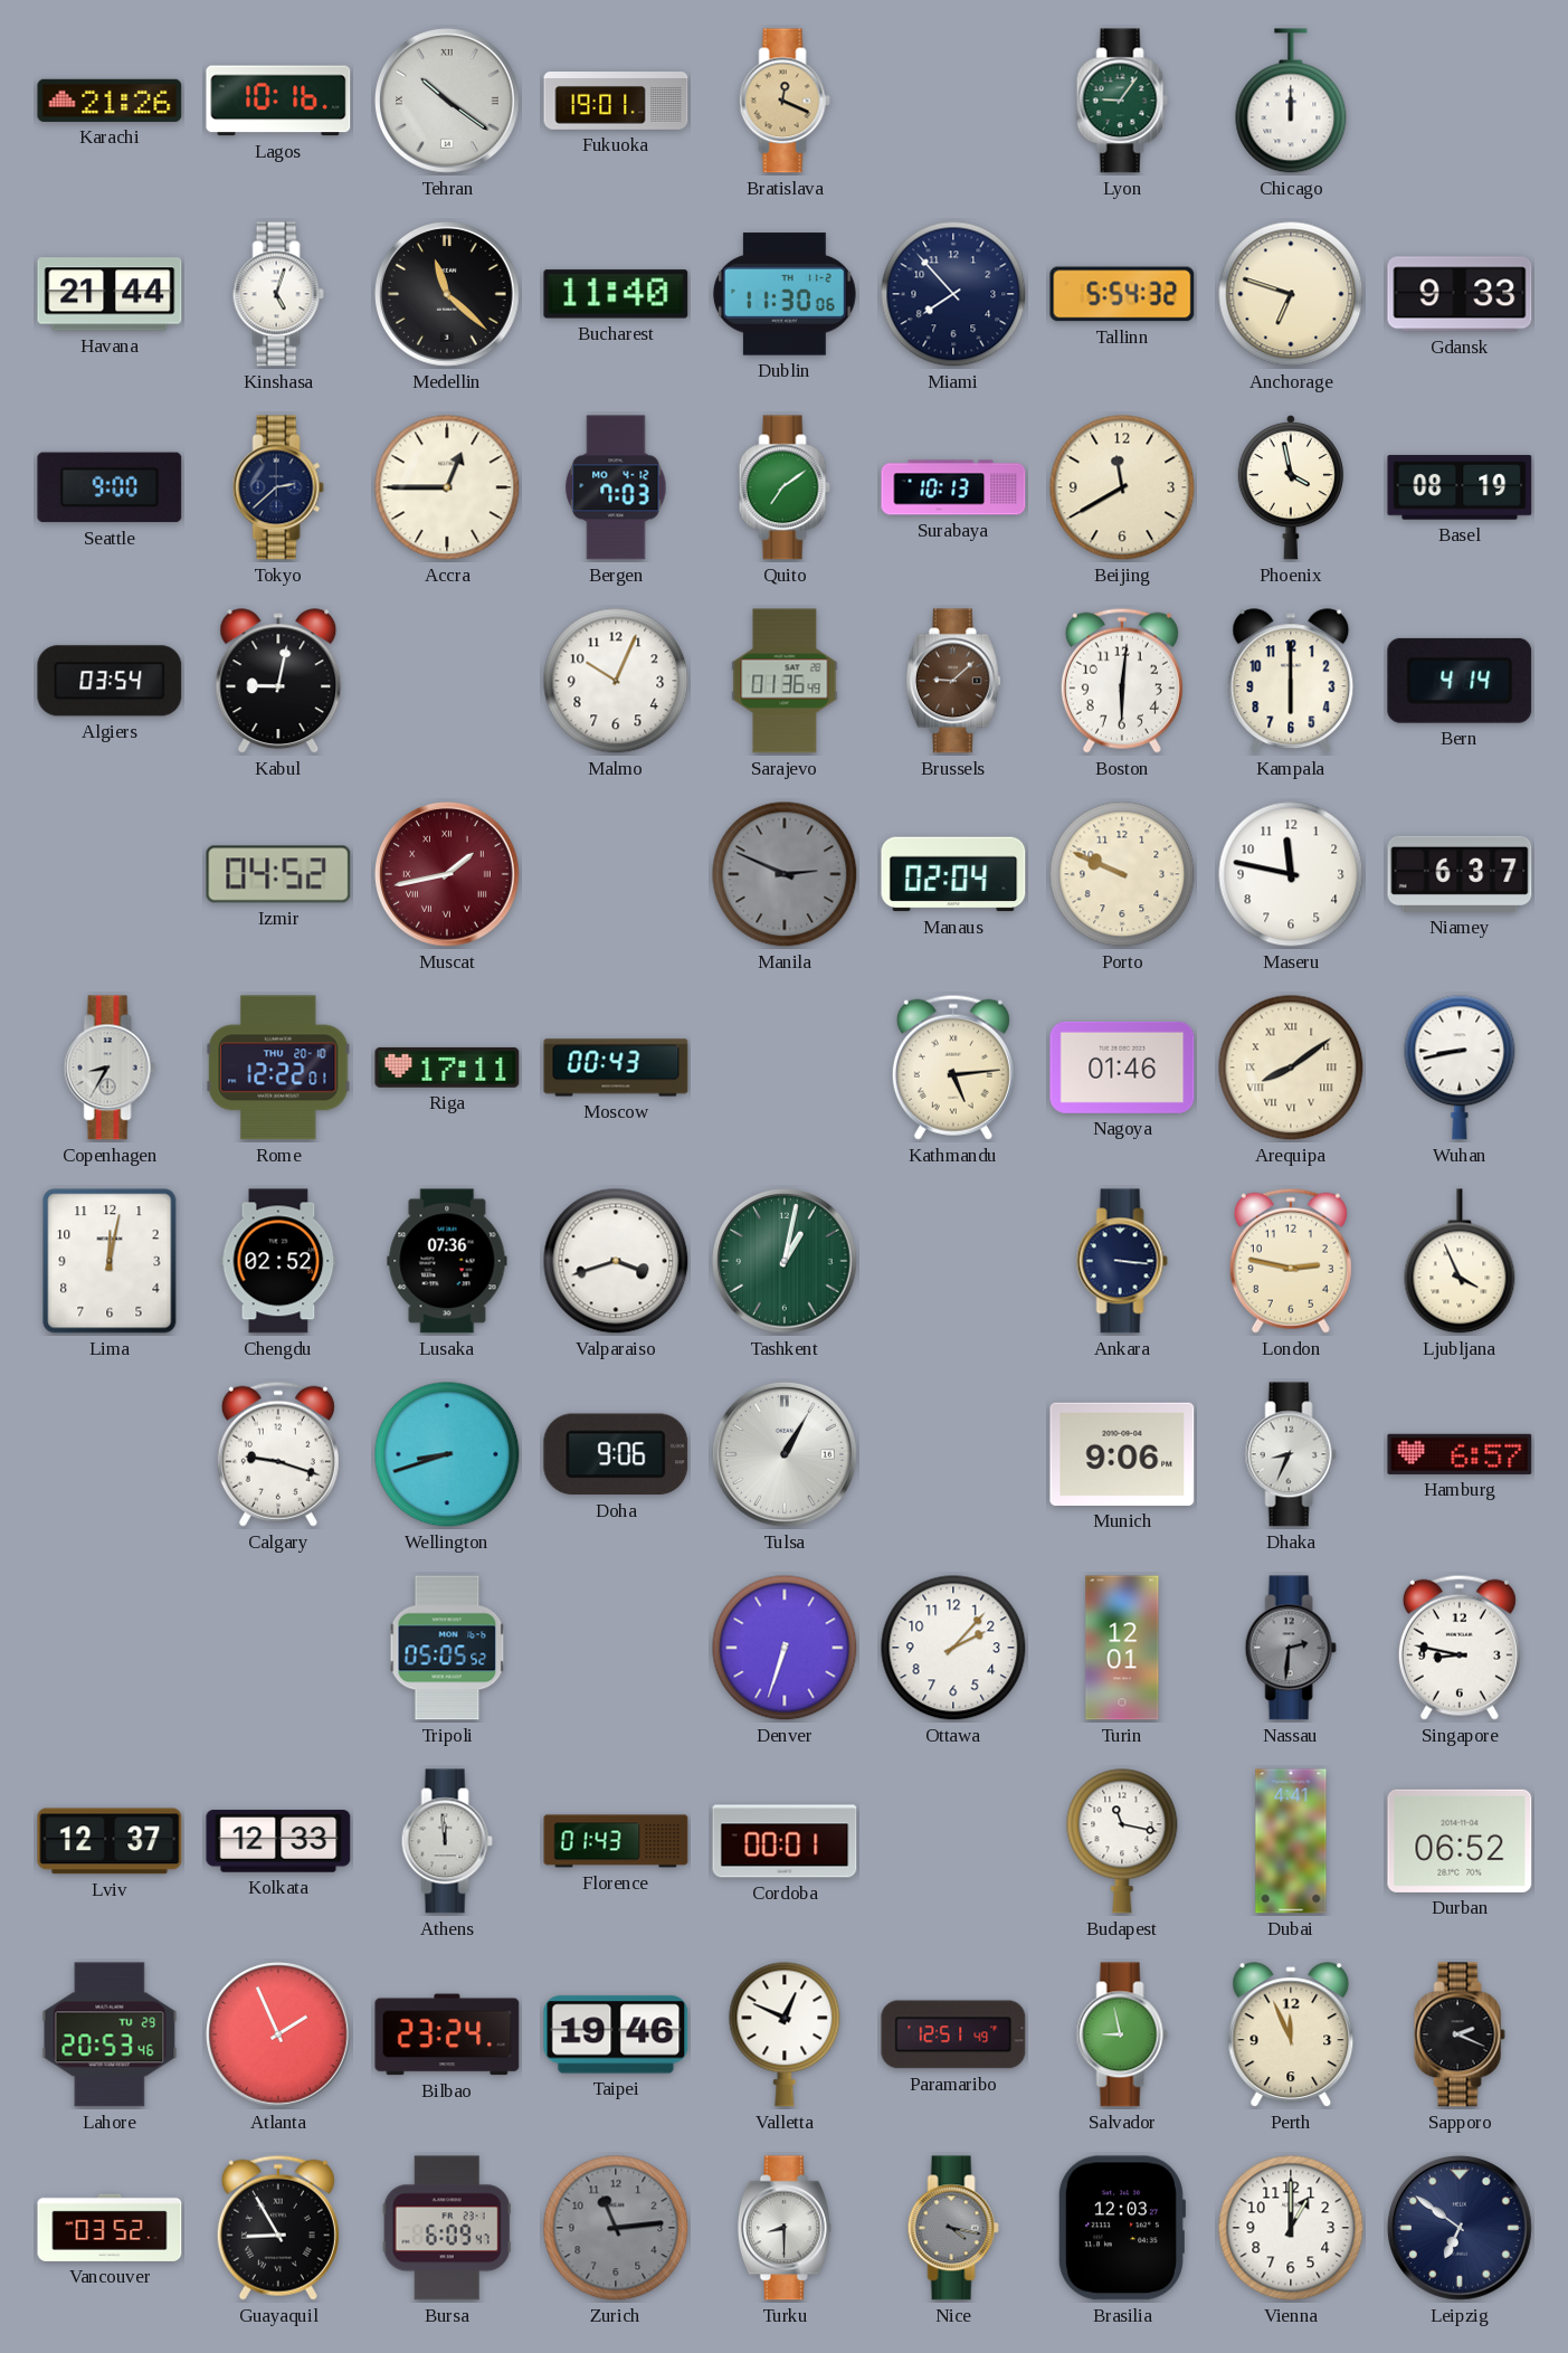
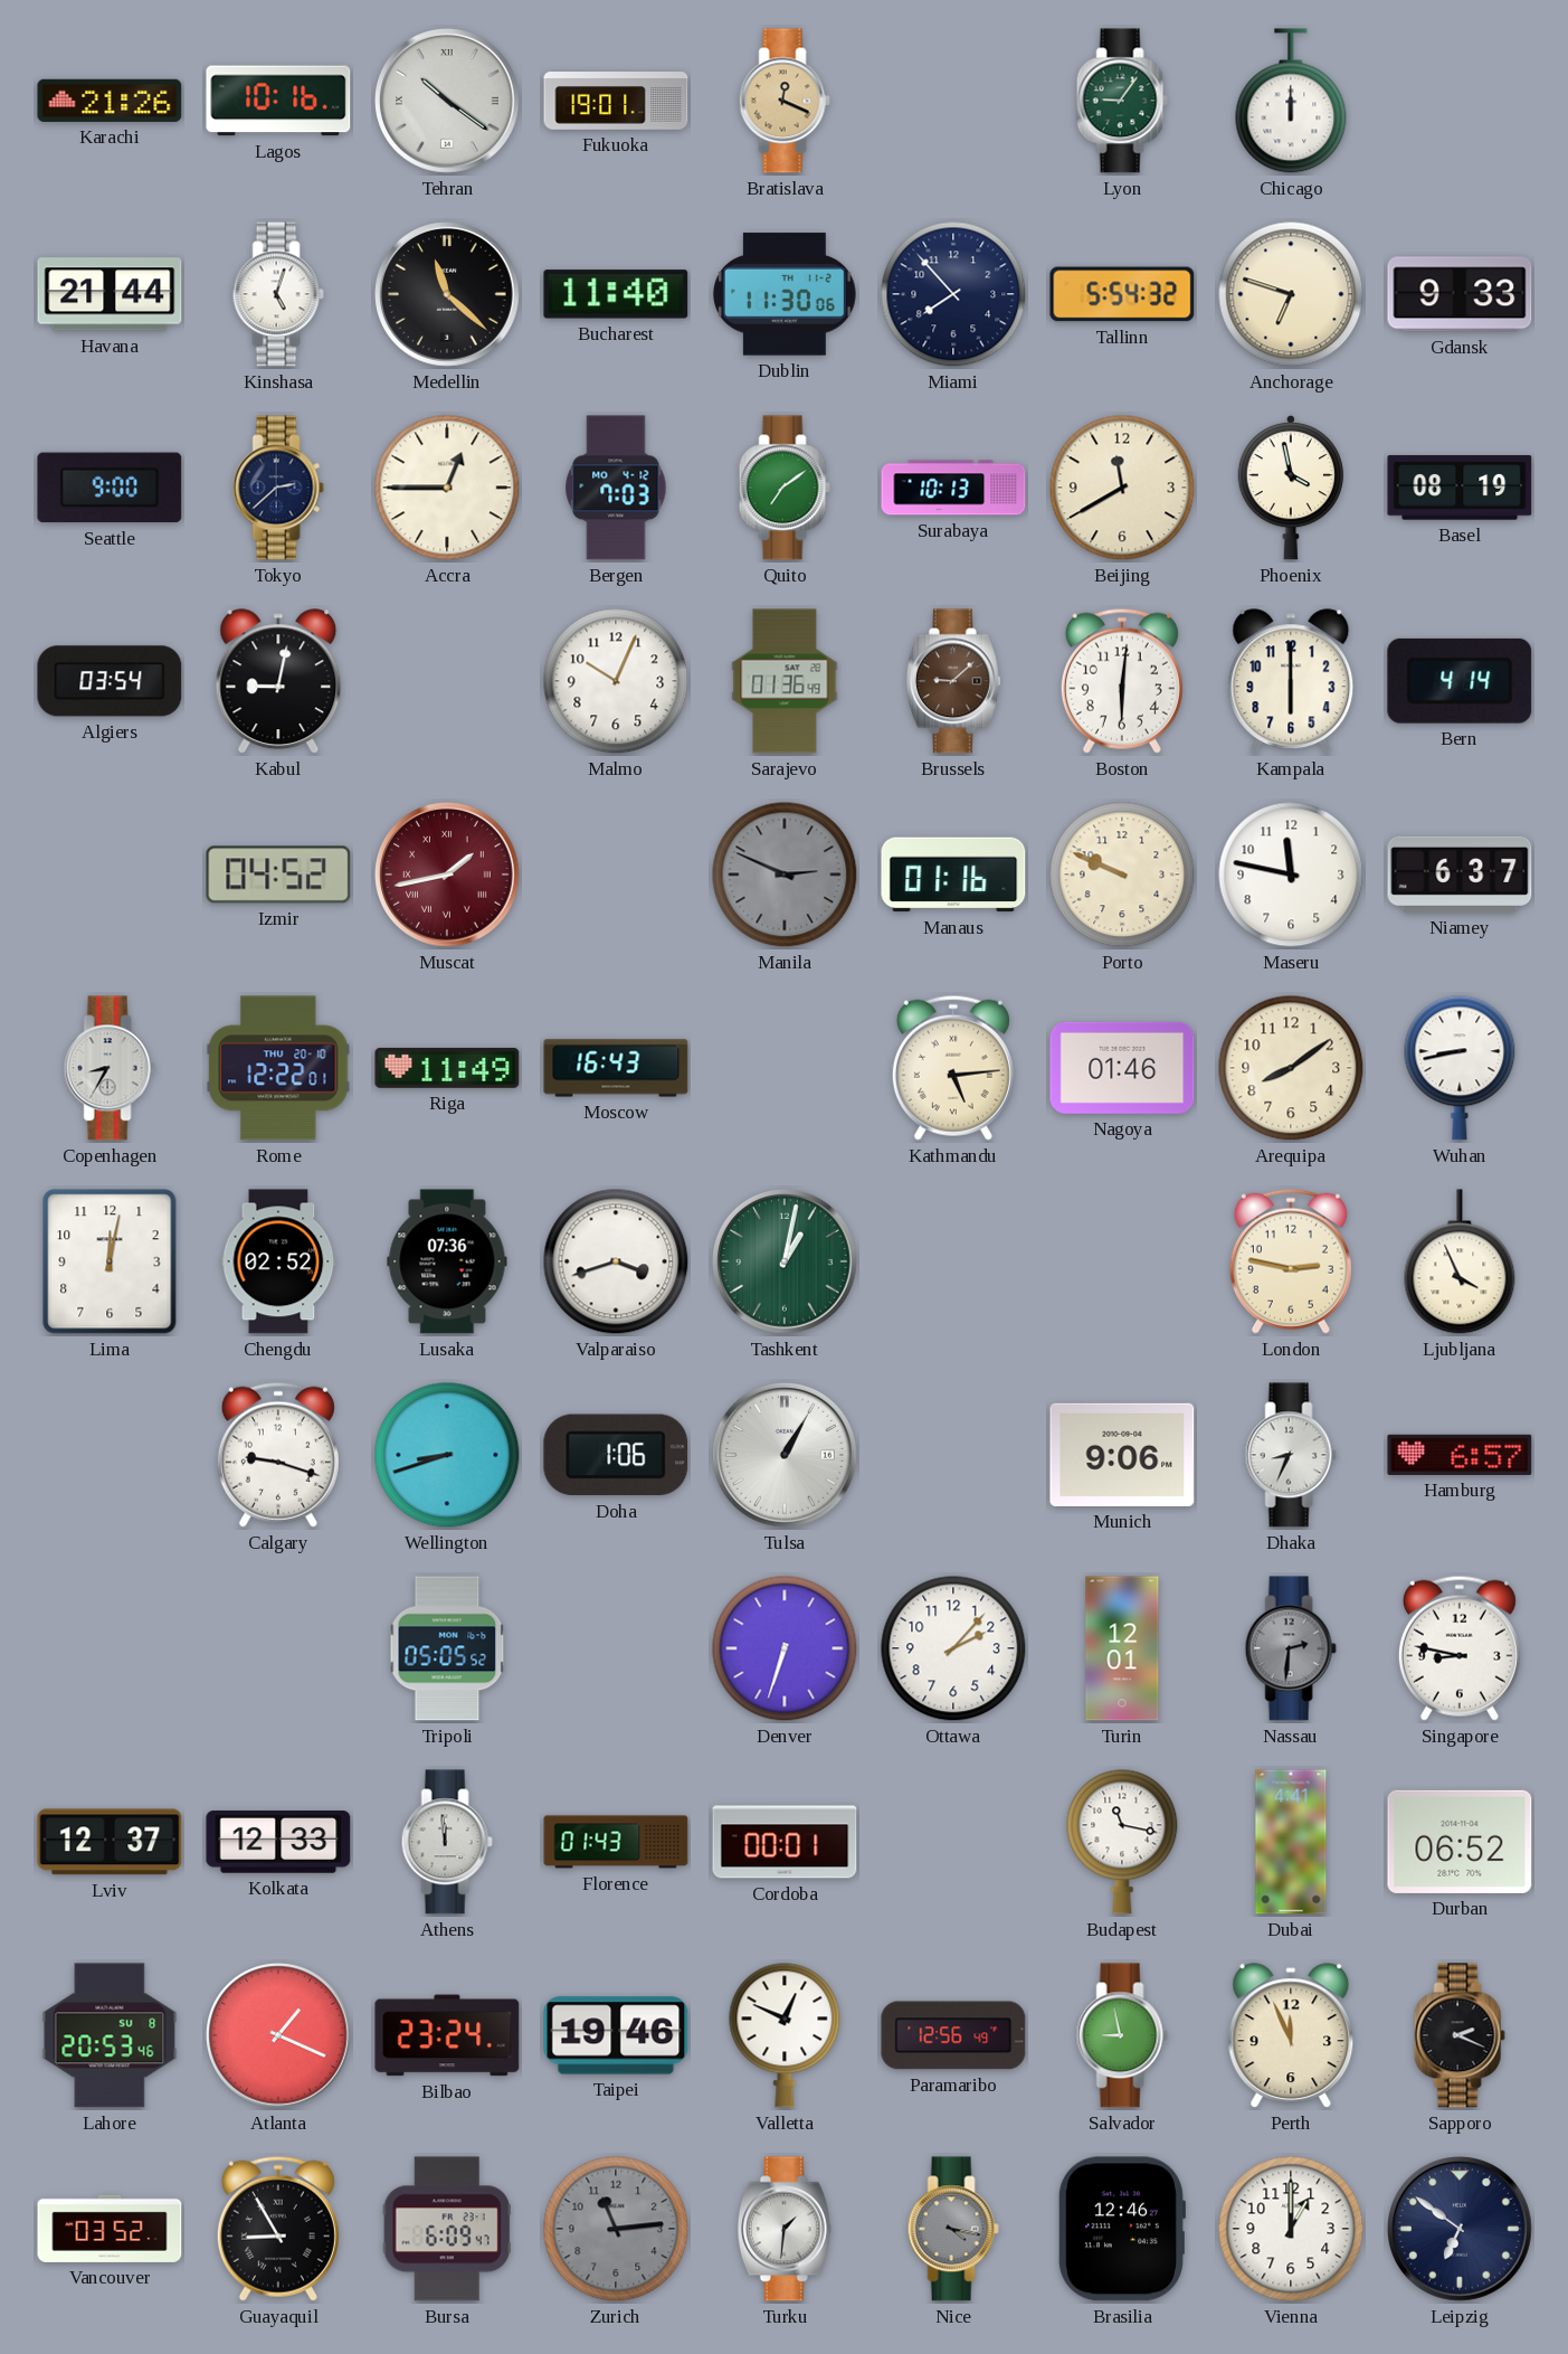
Manaus: 02:04 -> 01:16
Riga: 17:11 -> 11:49
Moscow: 00:43 -> 16:43
Arequipa numerals: Roman -> Arabic
Ankara: 3:16 -> none
Doha: 9:06 -> 1:06
Lahore date: TU 29 -> SU 8
Atlanta: 1:56 -> 1:19
Paramaribo: 12:51 -> 12:56
Turku: 8:30 -> 1:31
Brasilia: 12:03 -> 12:46
